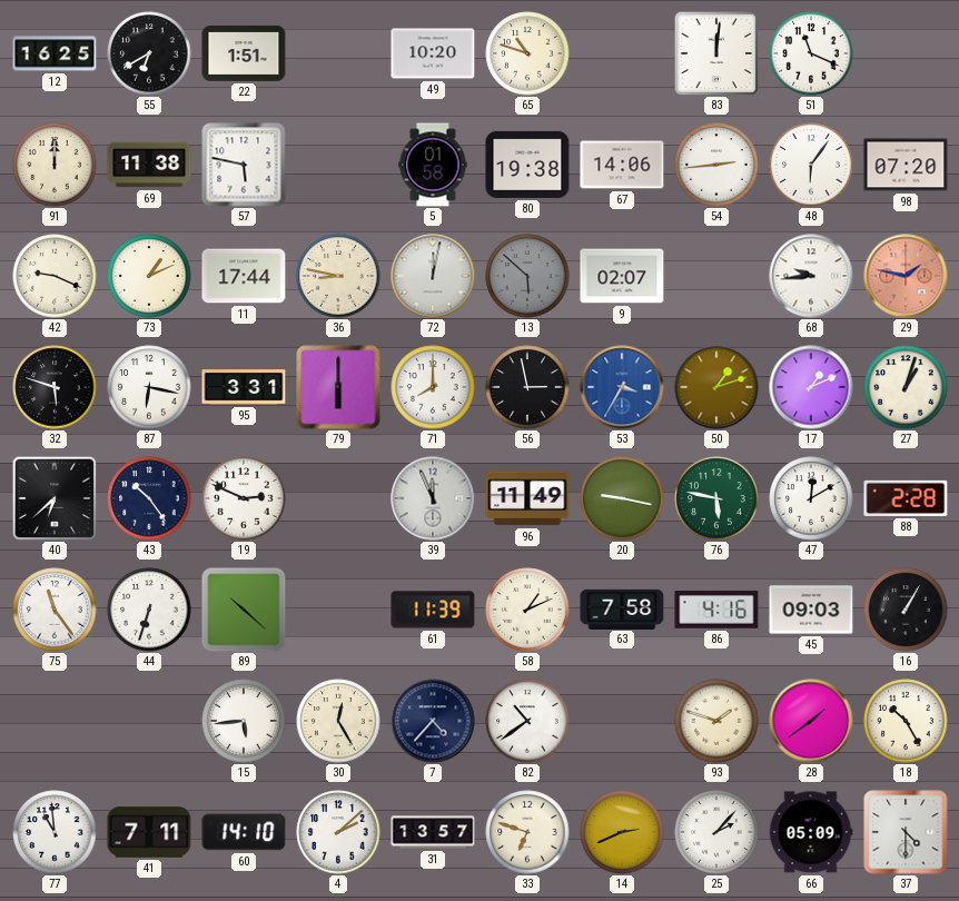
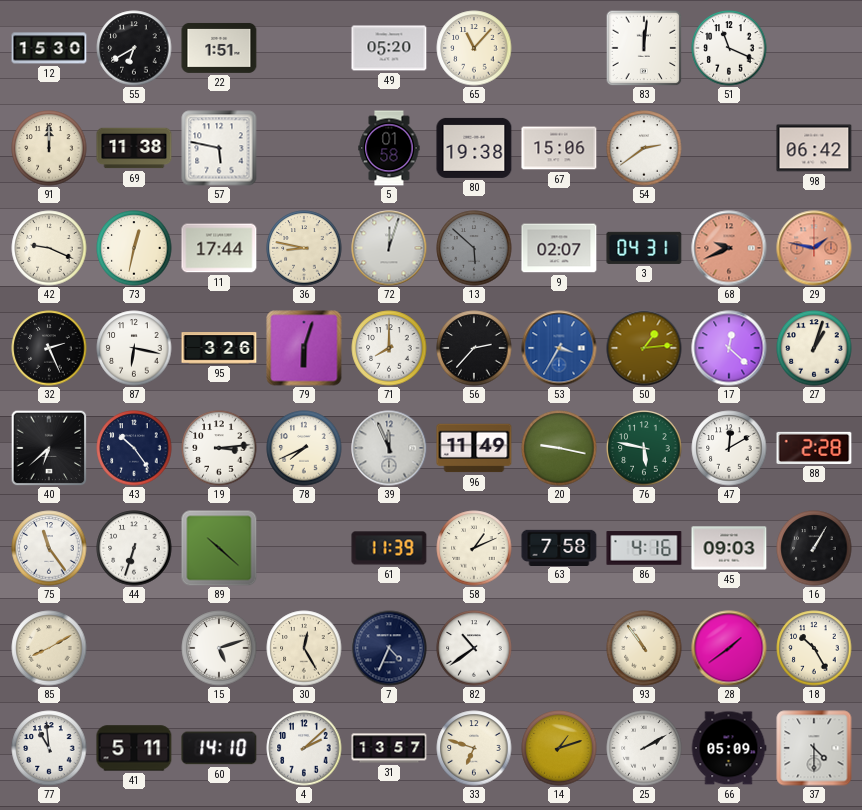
12: 16:25 -> 15:30
49: 10:20 -> 05:20
65: 10:48 -> 11:07
67: 14:06 -> 15:06
54: 2:44 -> 2:39
48: 6:06 -> none
98: 07:20 -> 06:42
73: 1:11 -> 12:32
72: 12:02 -> 12:03
3: none -> 04:31
68: 9:44 -> 9:41
68 dial: white -> salmon
32: 5:48 -> 2:26
95: 3:31 -> 3:26
79: 6:00 -> 6:03
56: 2:58 -> 2:37
50: 1:12 -> 1:14
17: 1:11 -> 12:22
19: 2:49 -> 3:14
78: none -> 7:41
85: none -> 8:10
15: 5:44 -> 5:12
7: 4:37 -> 4:34
93: 1:48 -> 10:54
41: 7:11 -> 5:11
14: 2:41 -> 1:12
25: 2:07 -> 2:10
